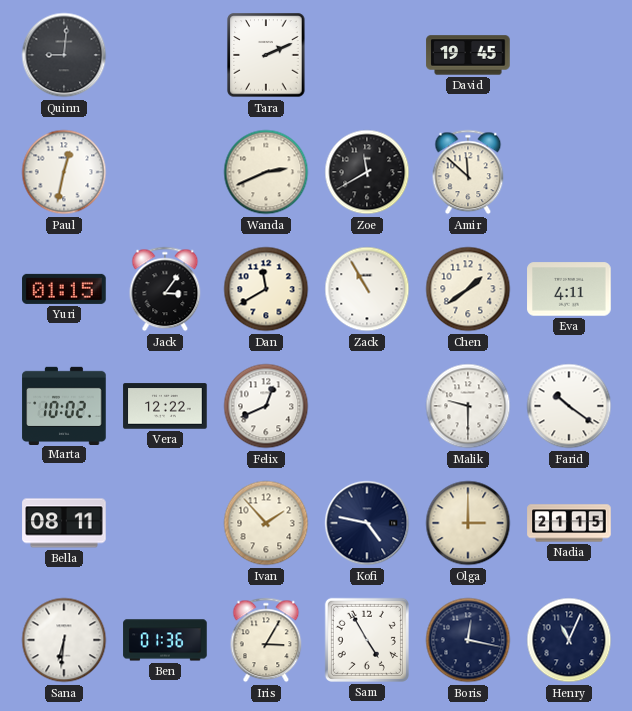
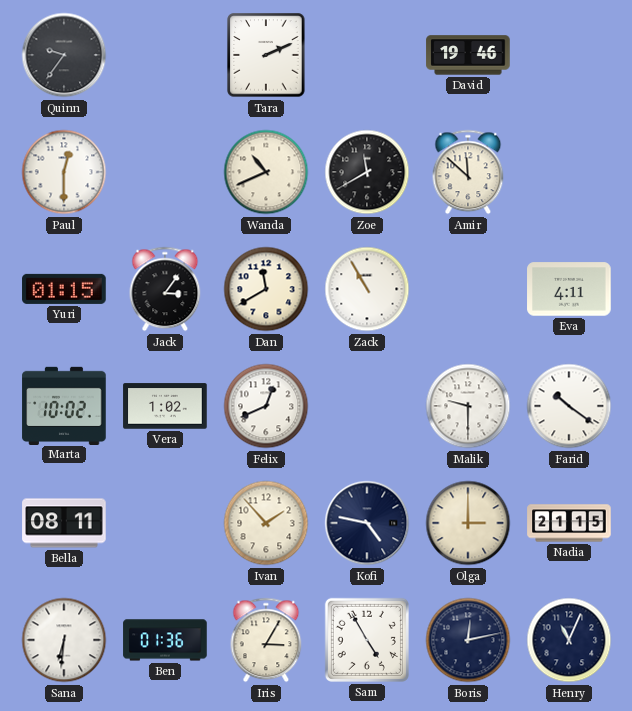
Quinn: 9:01 -> 9:36
David: 19:45 -> 19:46
Paul: 12:32 -> 12:30
Wanda: 2:41 -> 10:41
Chen: 1:39 -> none
Vera: 12:22 -> 1:02
Boris: 12:17 -> 12:13
